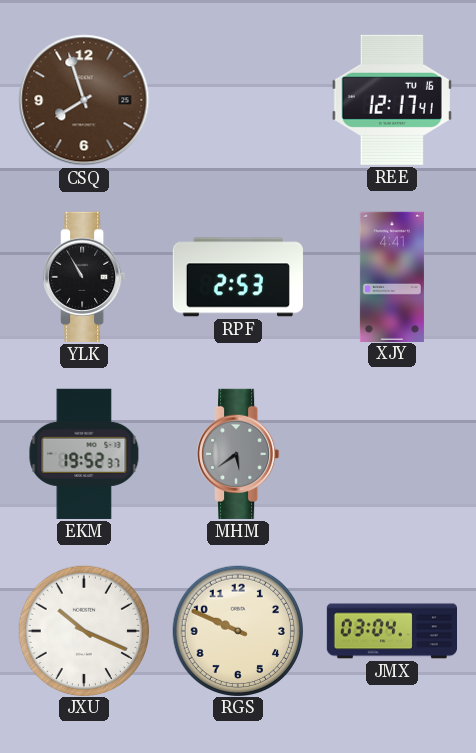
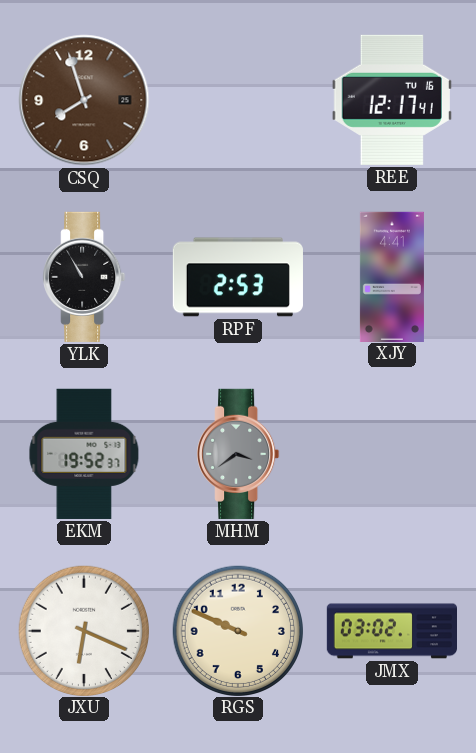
MHM: 5:39 -> 3:39
JXU: 10:19 -> 6:19
JMX: 03:04 -> 03:02
